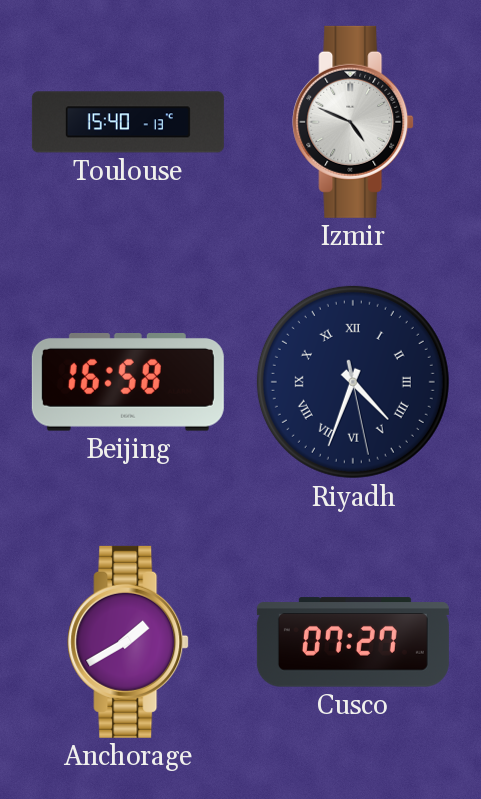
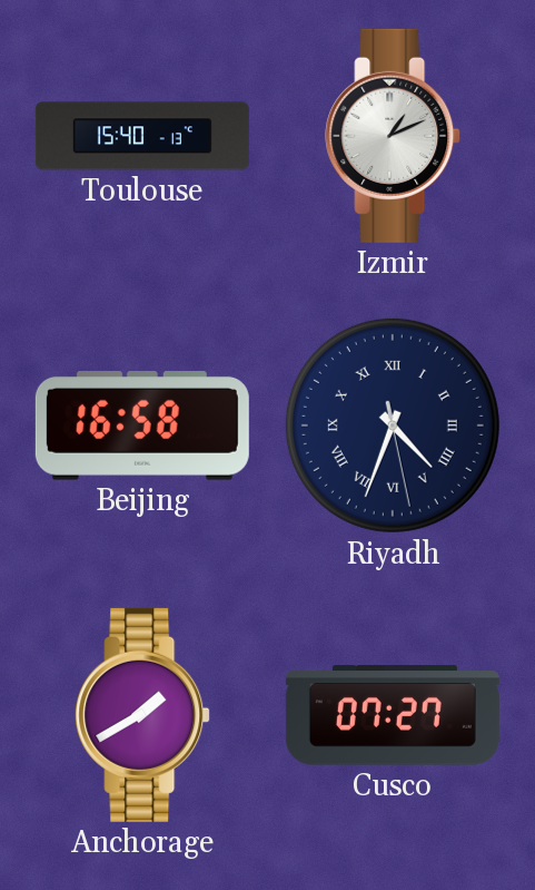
Izmir: 4:49 -> 1:11
